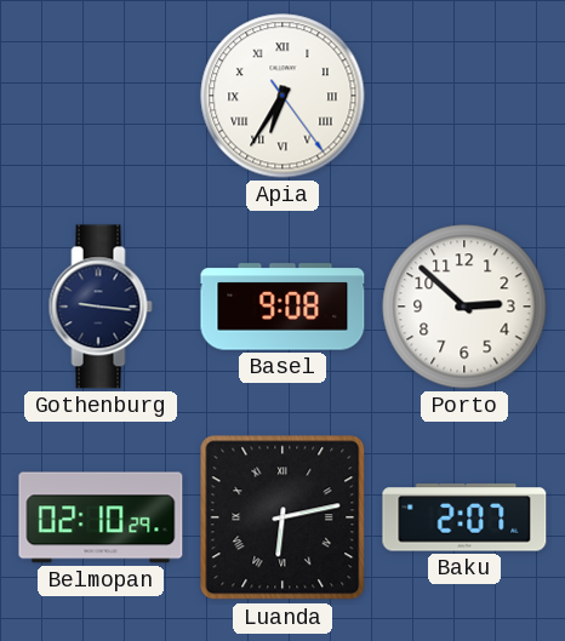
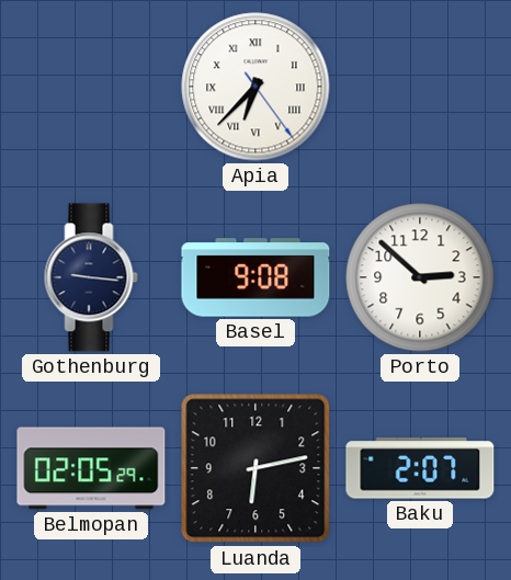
Apia: 6:35 -> 6:37
Belmopan: 02:10 -> 02:05
Luanda numerals: Roman -> Arabic
